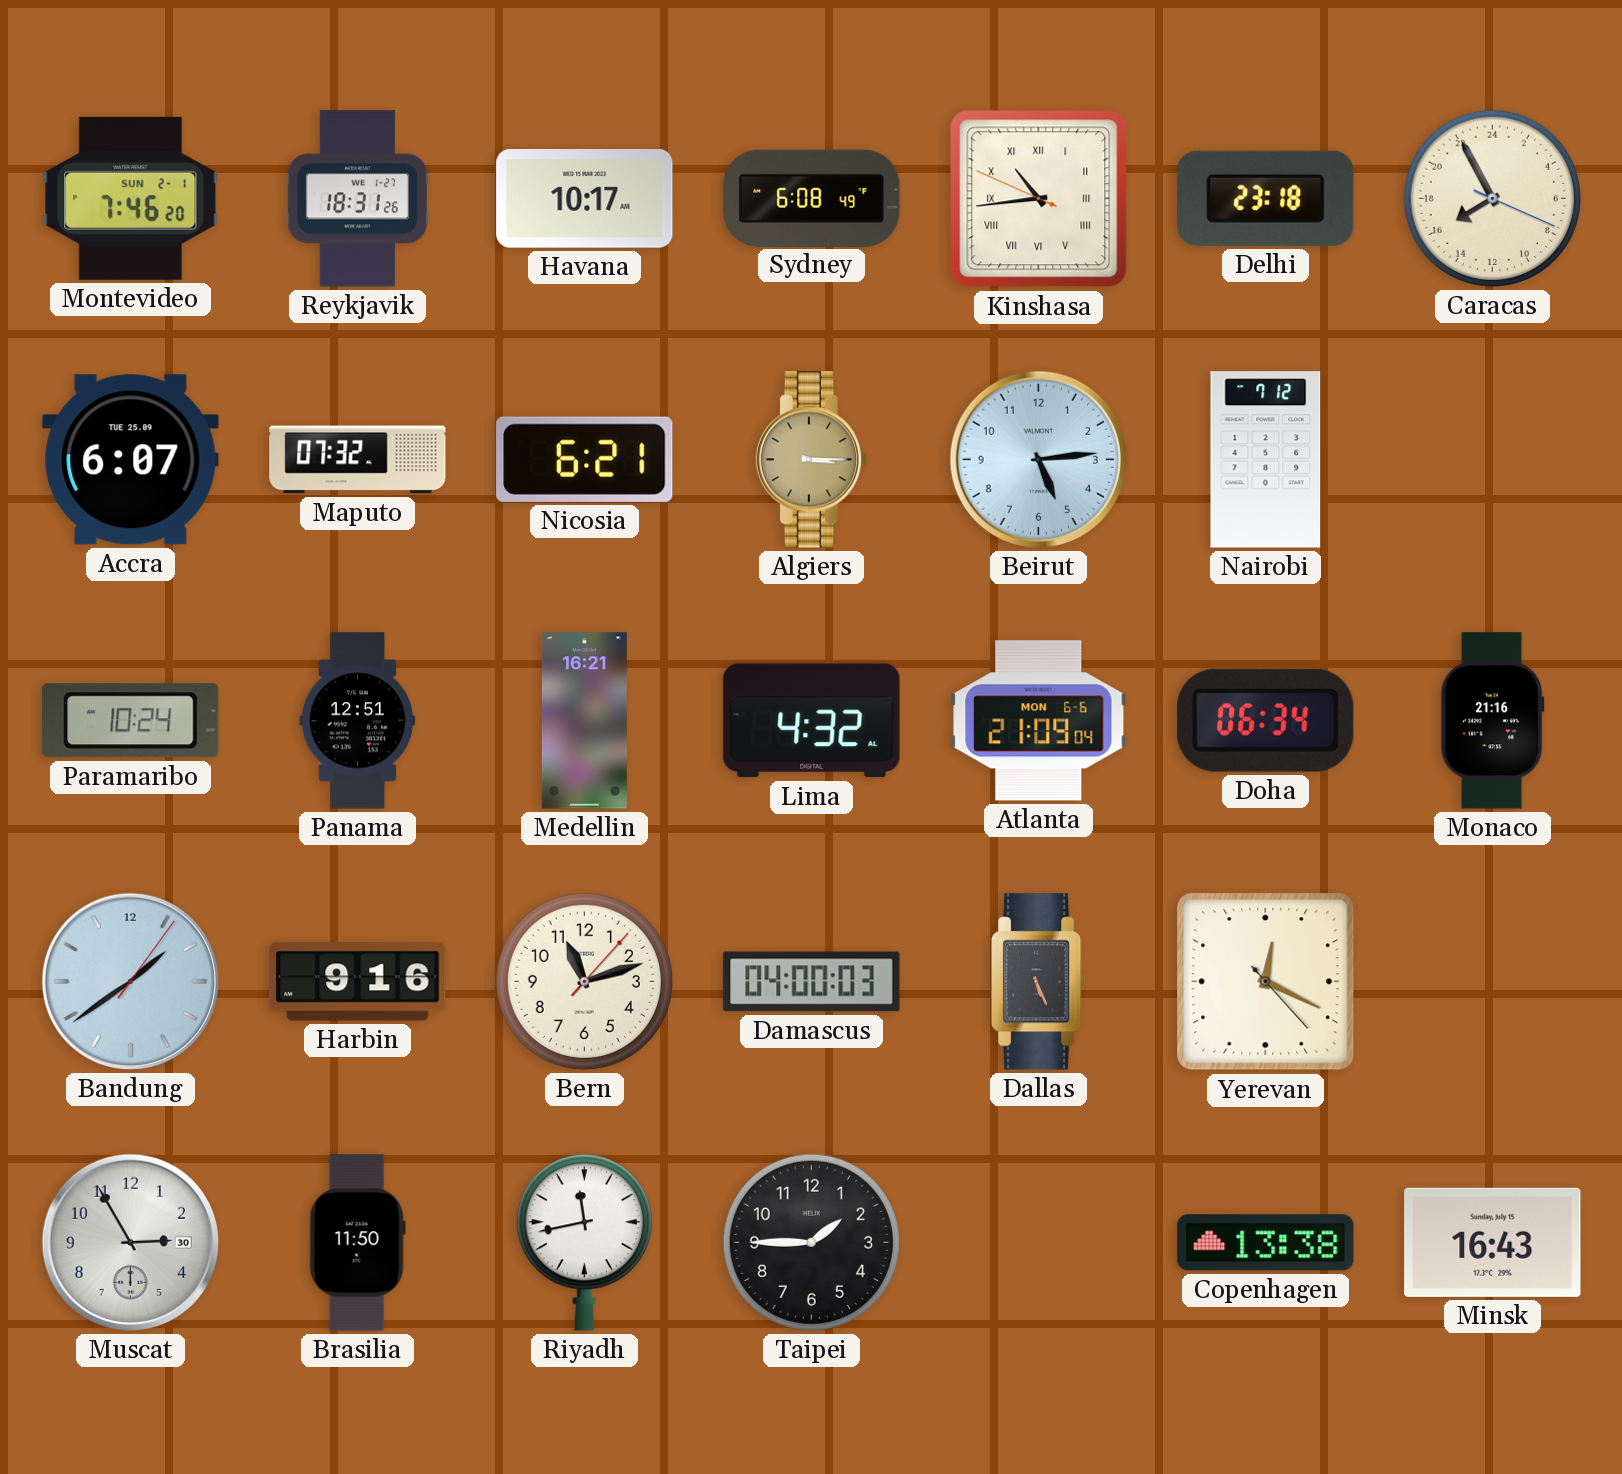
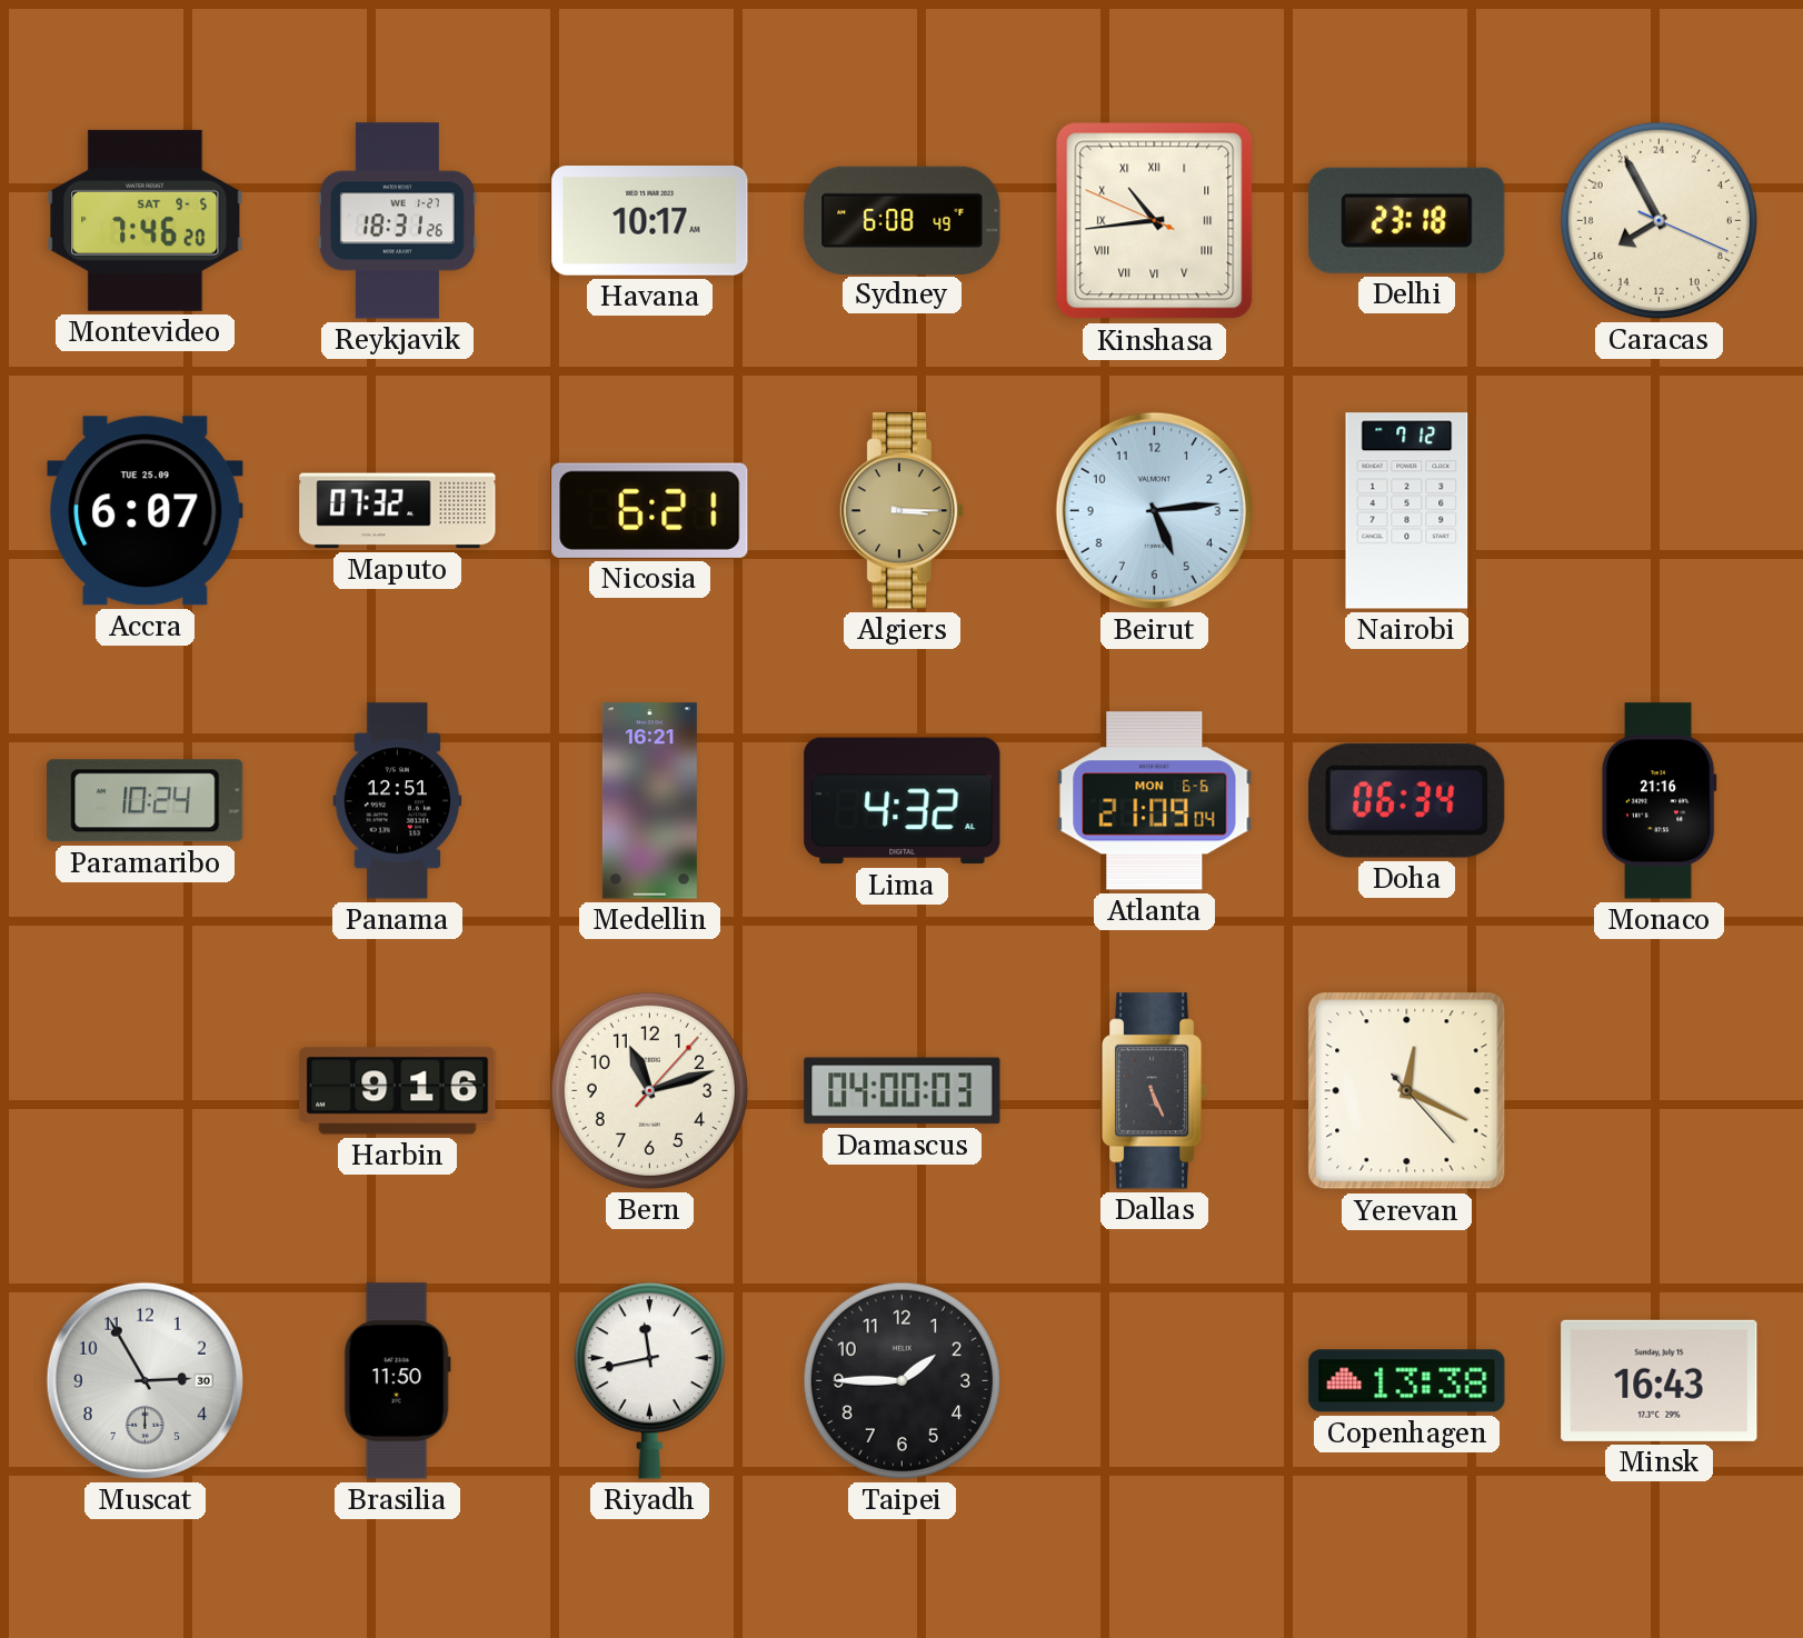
Montevideo date: SUN 2-1 -> SAT 9-5
Bandung: 1:39 -> none
